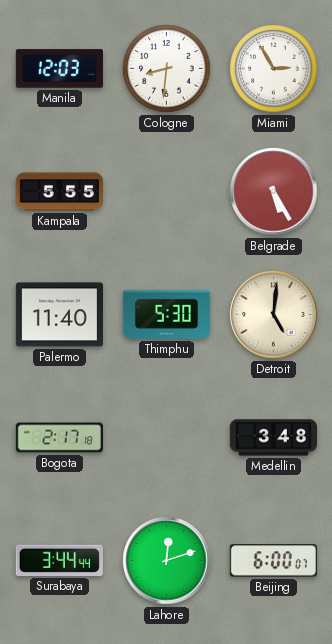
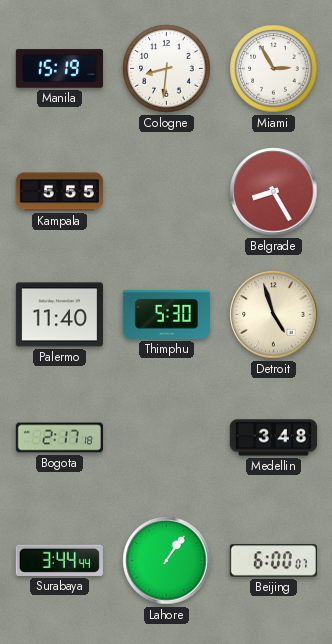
Manila: 12:03 -> 15:19
Belgrade: 5:25 -> 8:25
Detroit: 5:01 -> 4:57
Lahore: 12:12 -> 1:06
